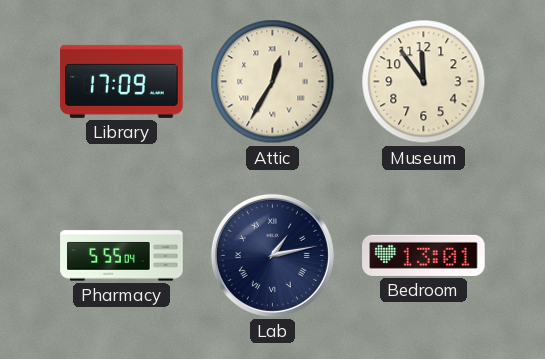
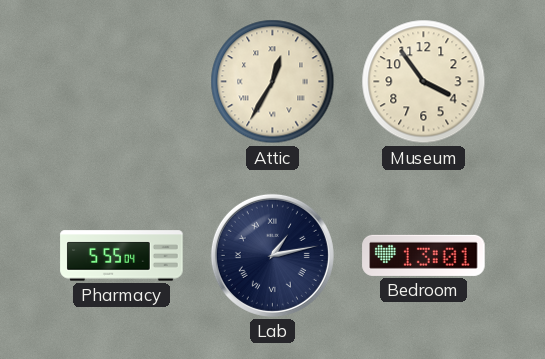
Library: 17:09 -> none
Museum: 11:54 -> 3:54
